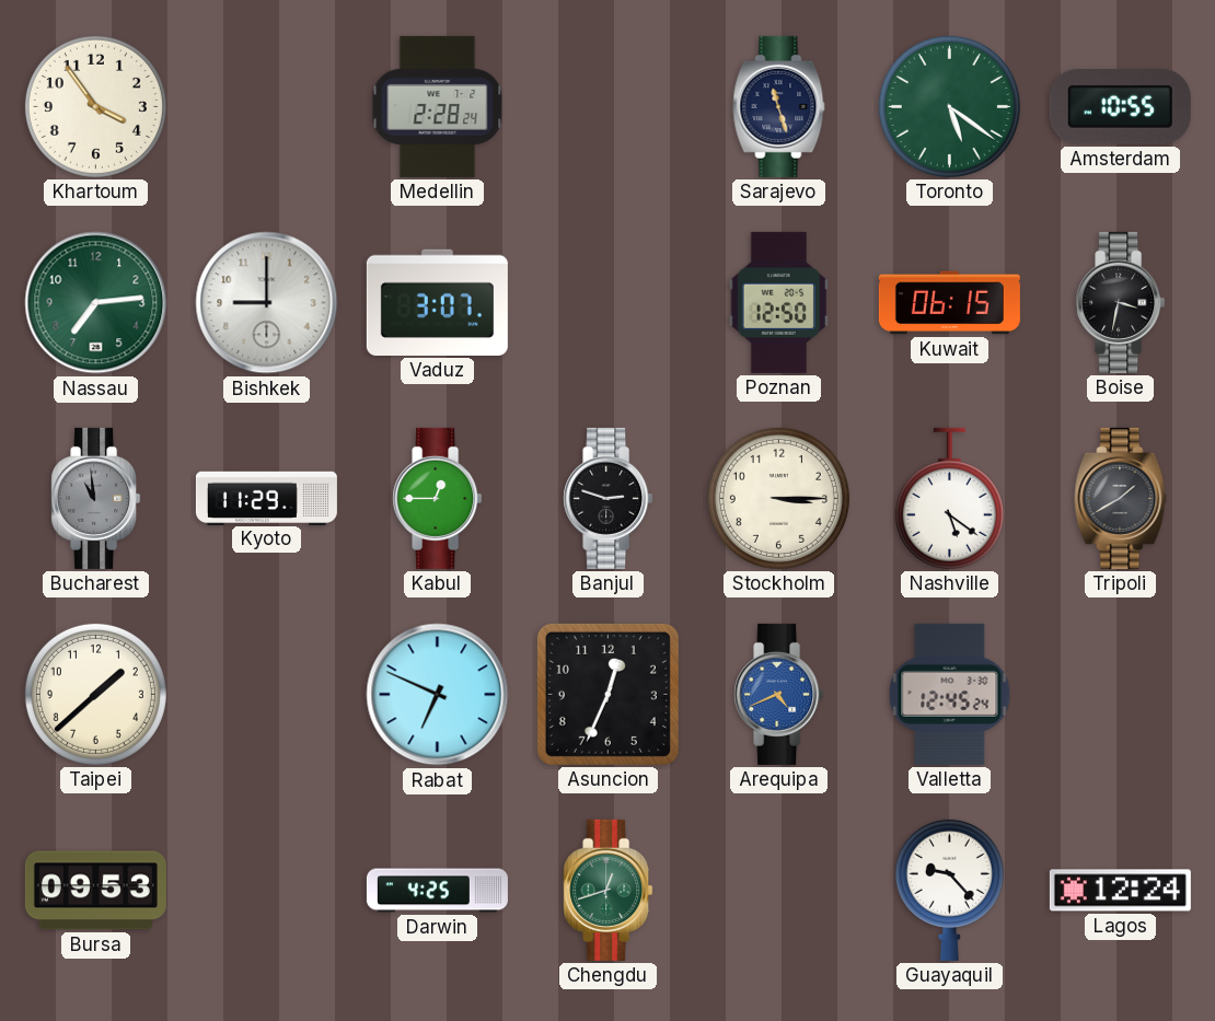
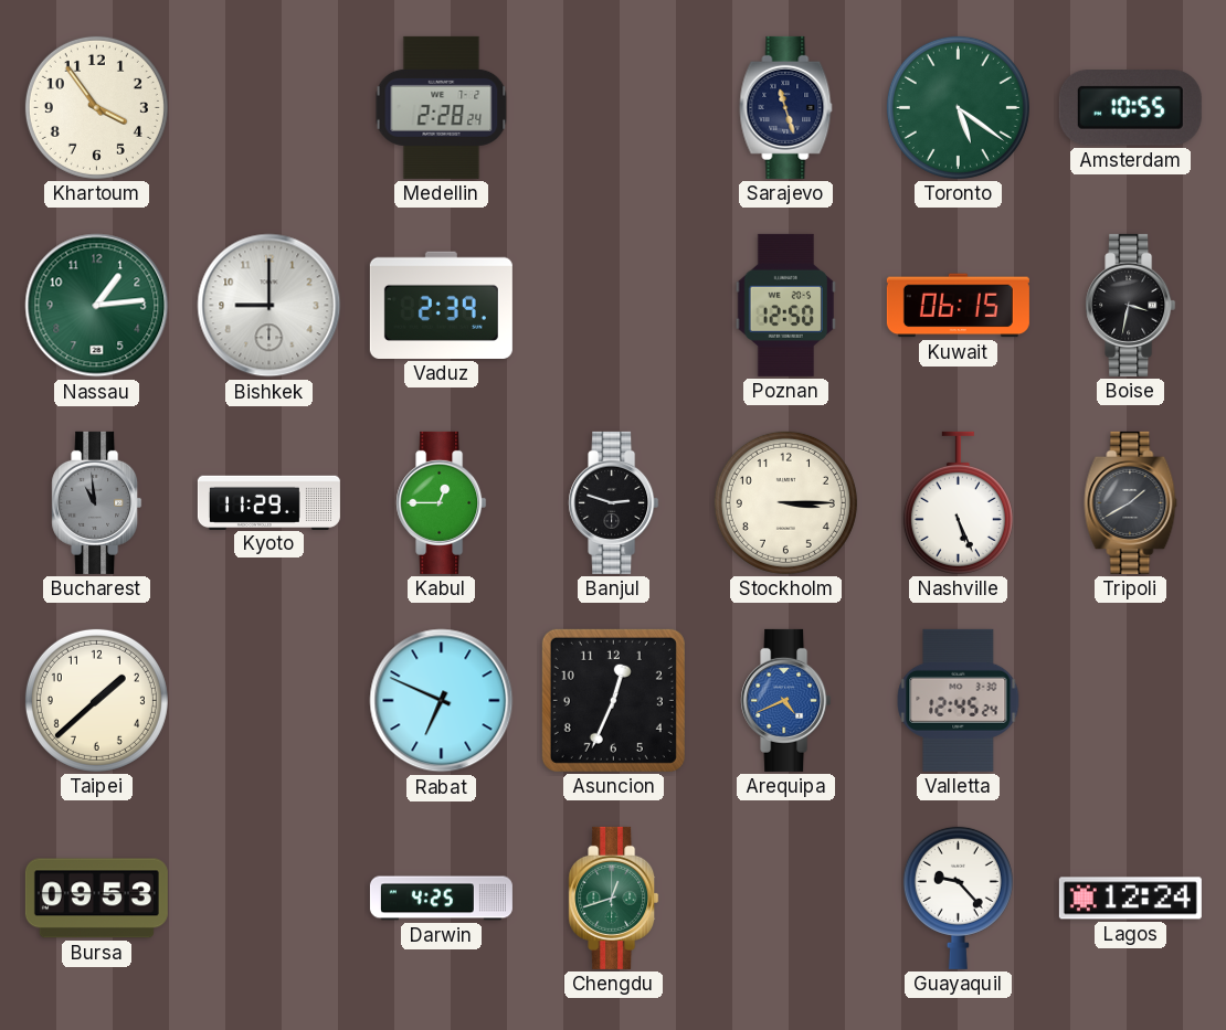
Nassau: 7:14 -> 1:14
Vaduz: 3:07 -> 2:39
Nashville: 5:21 -> 5:26
